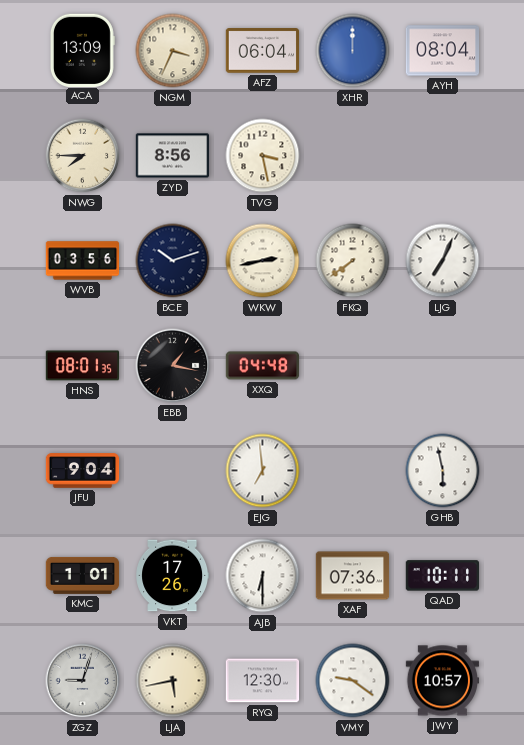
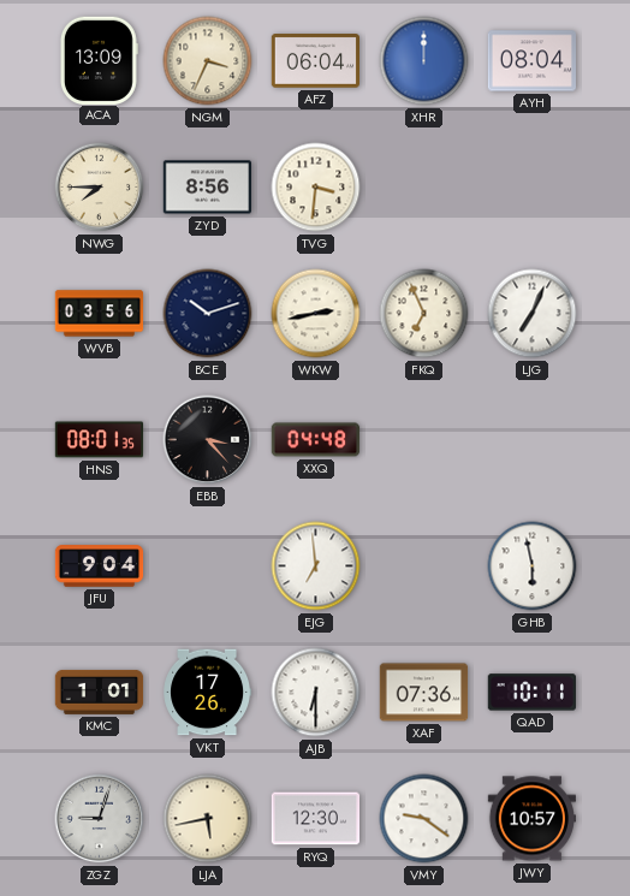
TVG: 3:28 -> 3:31
FKQ: 7:39 -> 6:56
EBB: 1:17 -> 3:23
